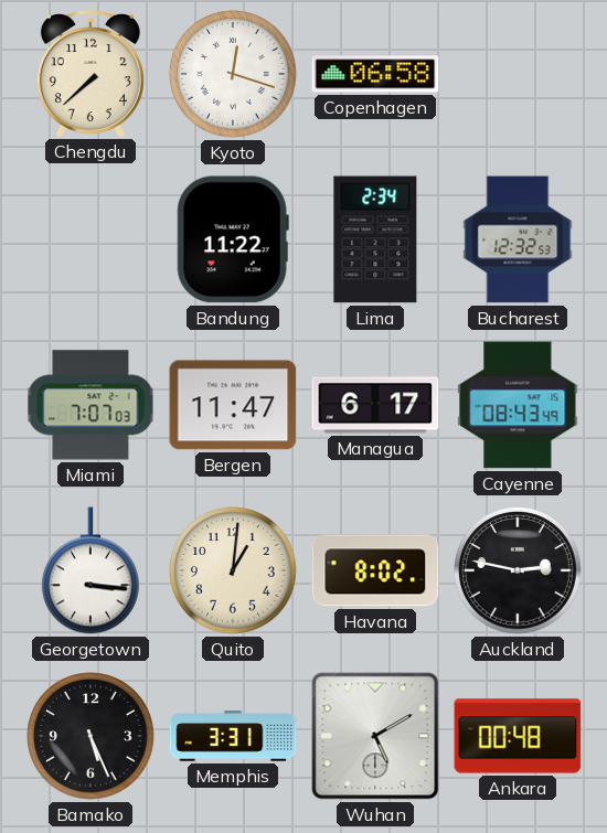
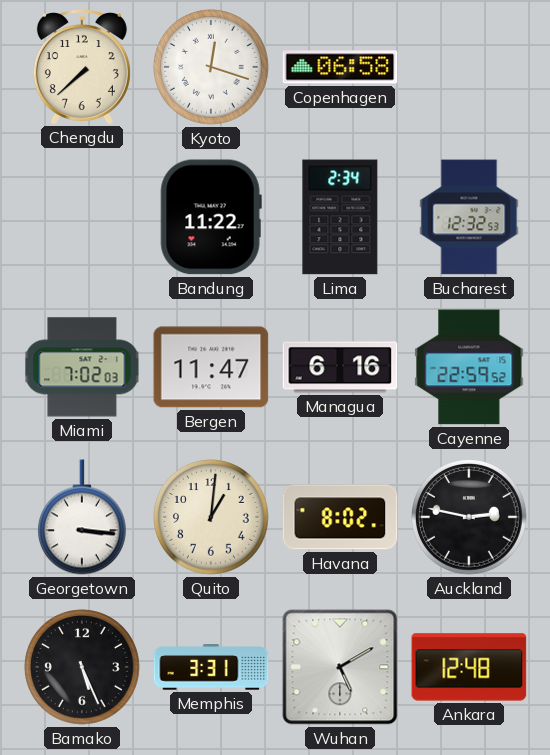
Miami: 7:07 -> 7:02
Managua: 6:17 -> 6:16
Cayenne: 08:43 -> 22:59
Ankara: 00:48 -> 12:48
